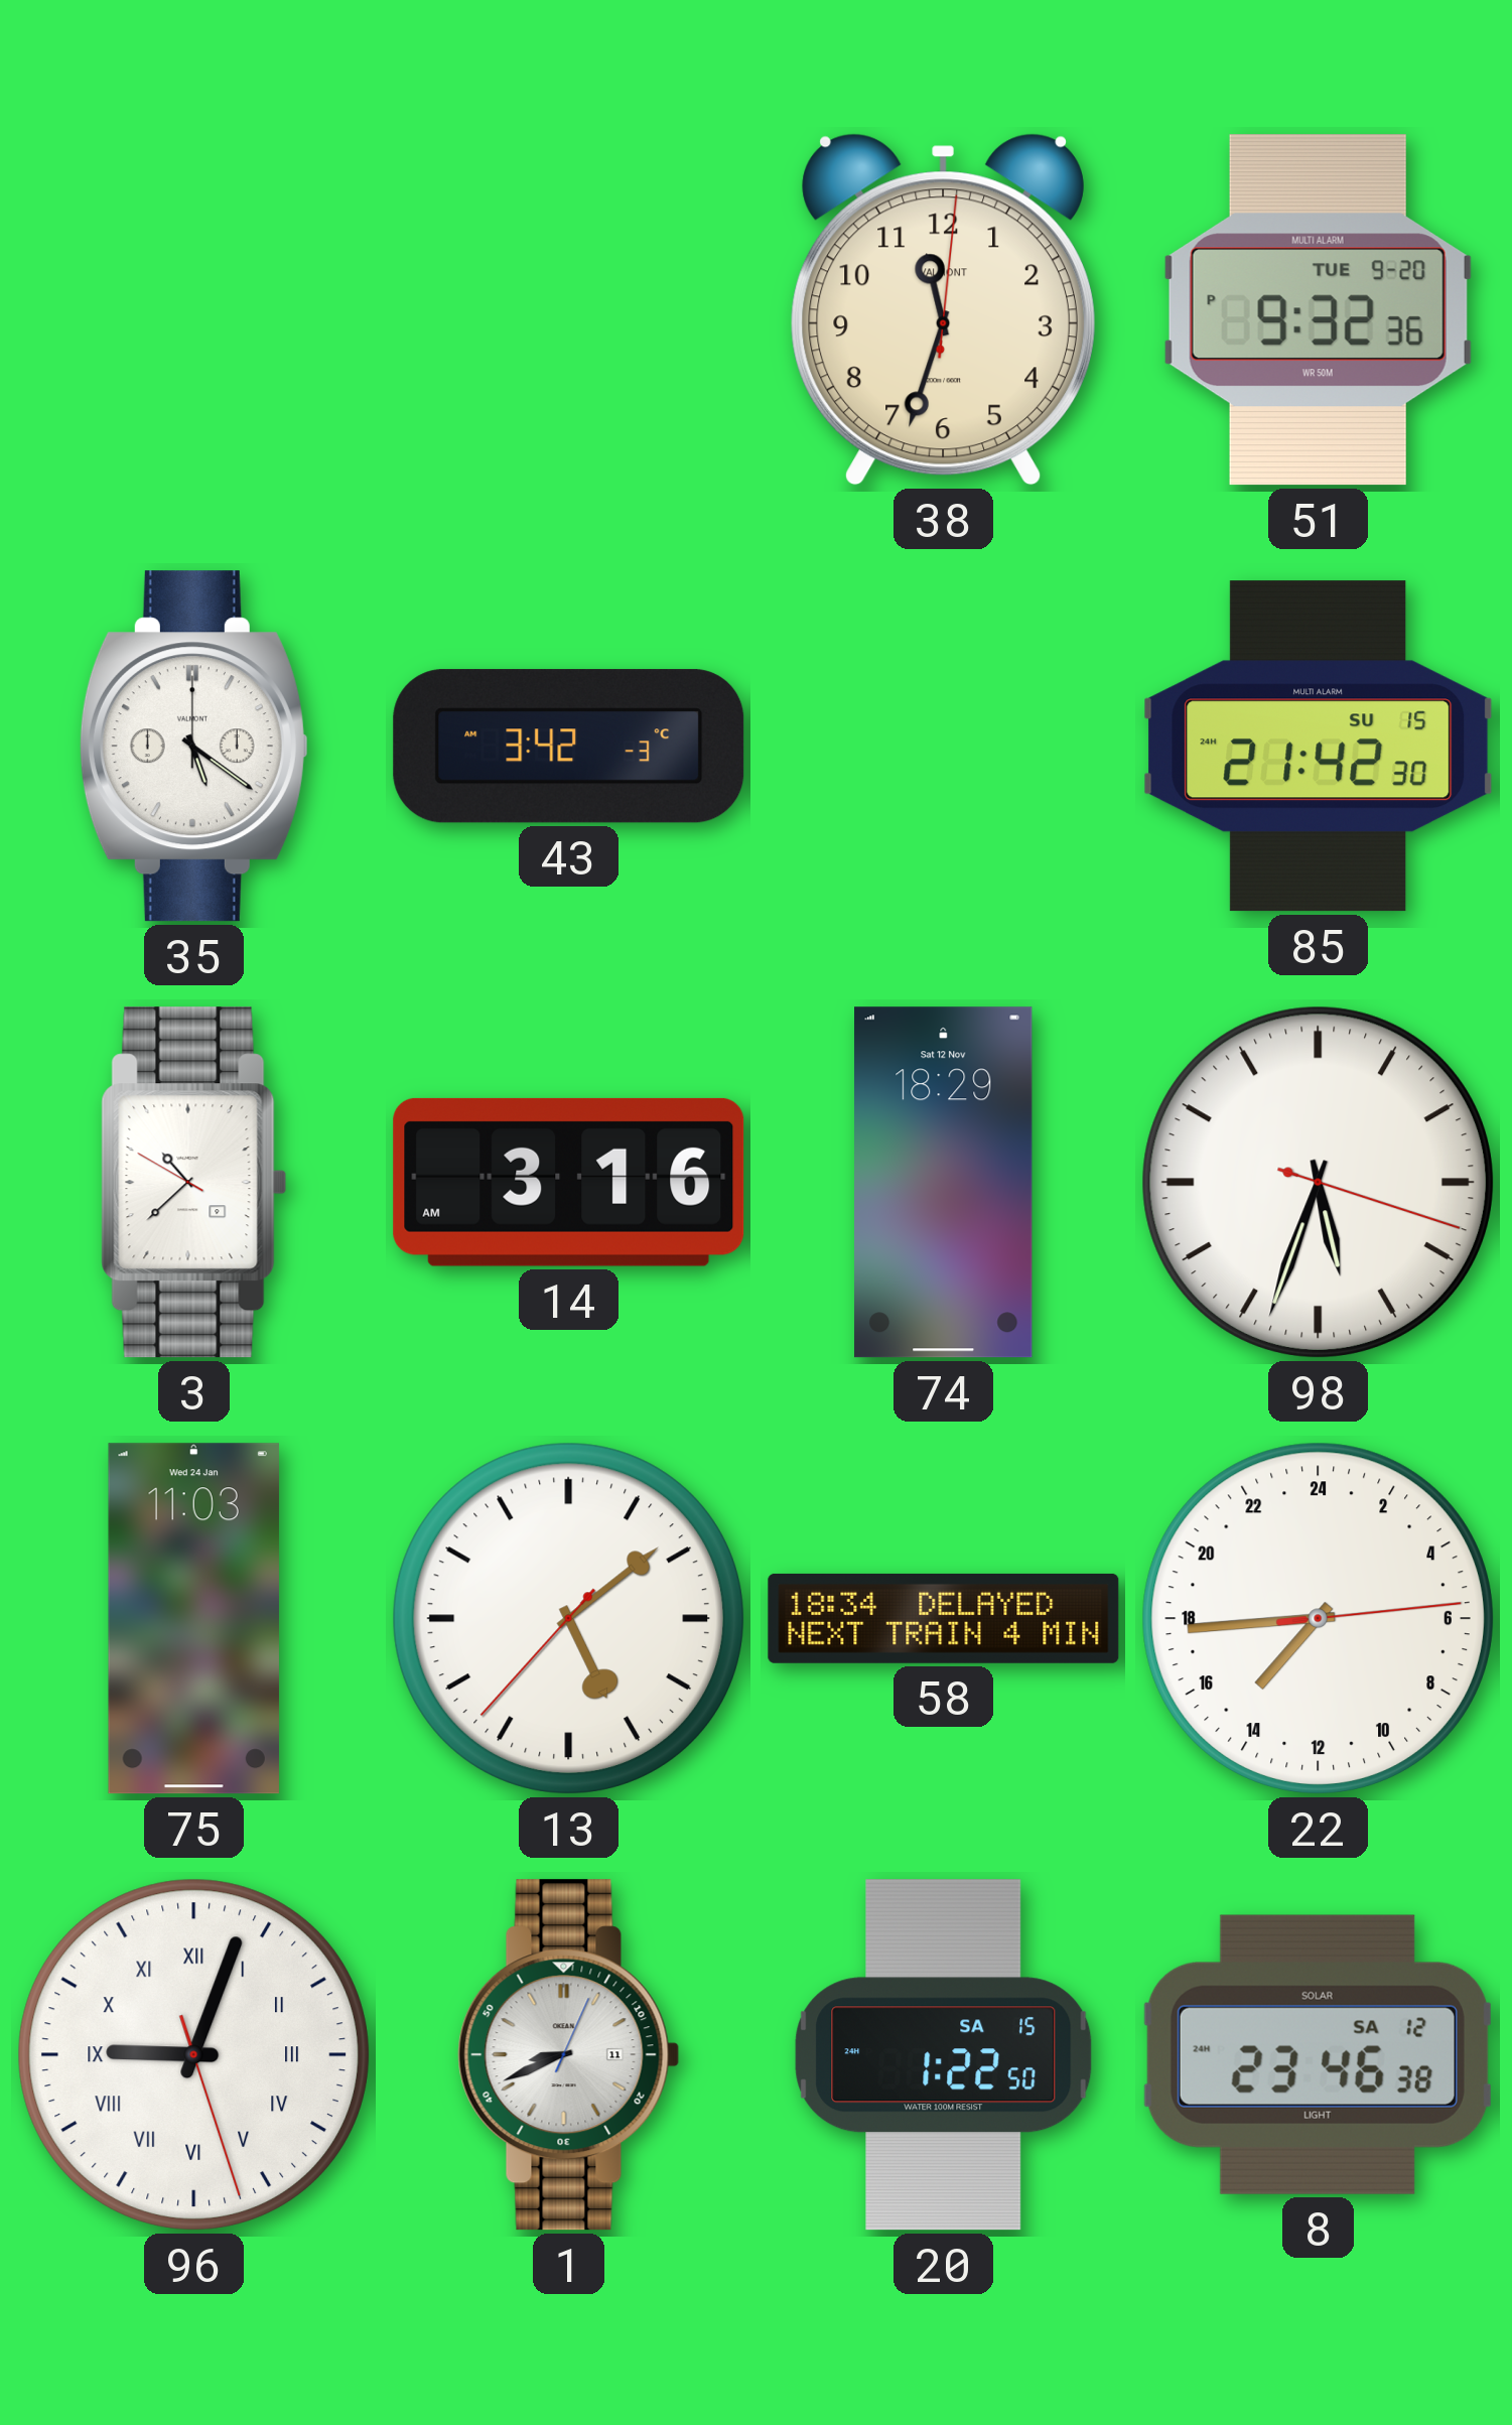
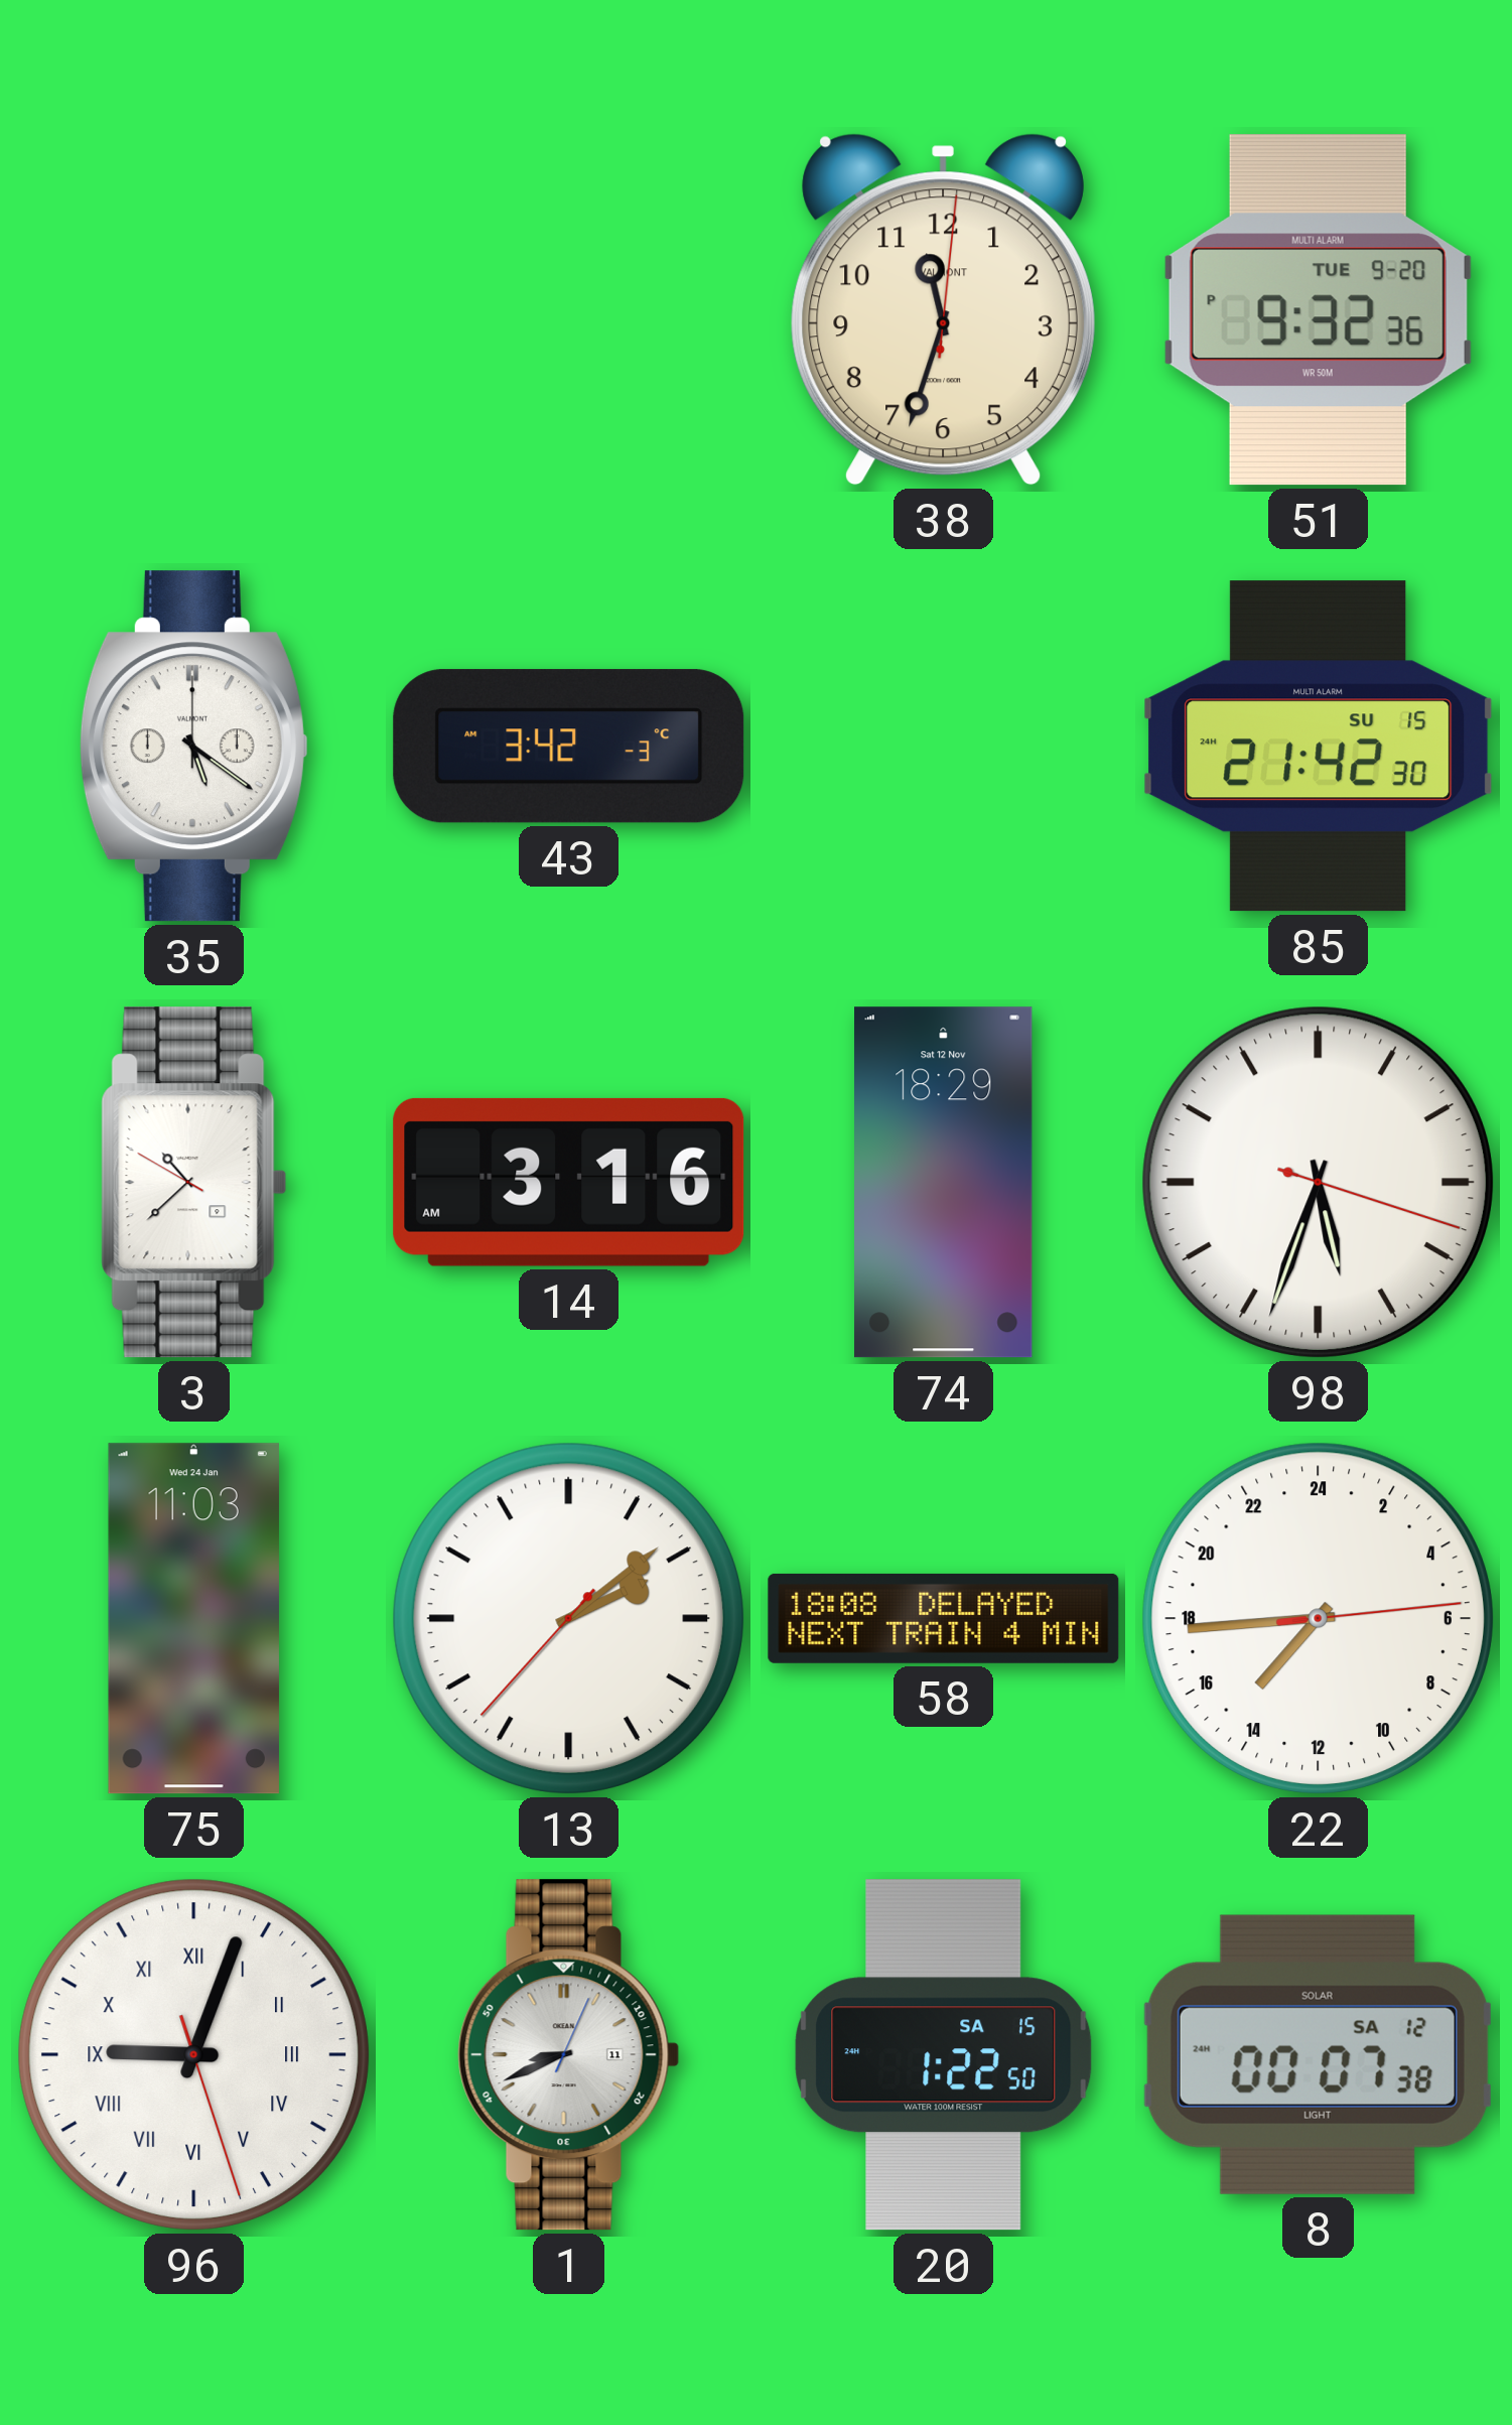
13: 5:08 -> 2:08
58: 18:34 -> 18:08
8: 23:46 -> 00:07
